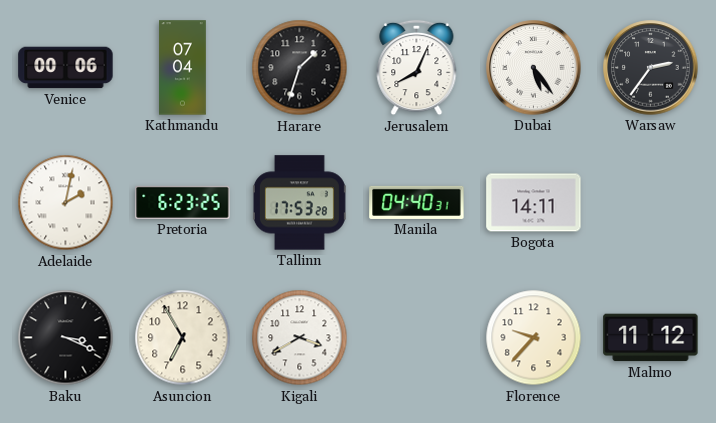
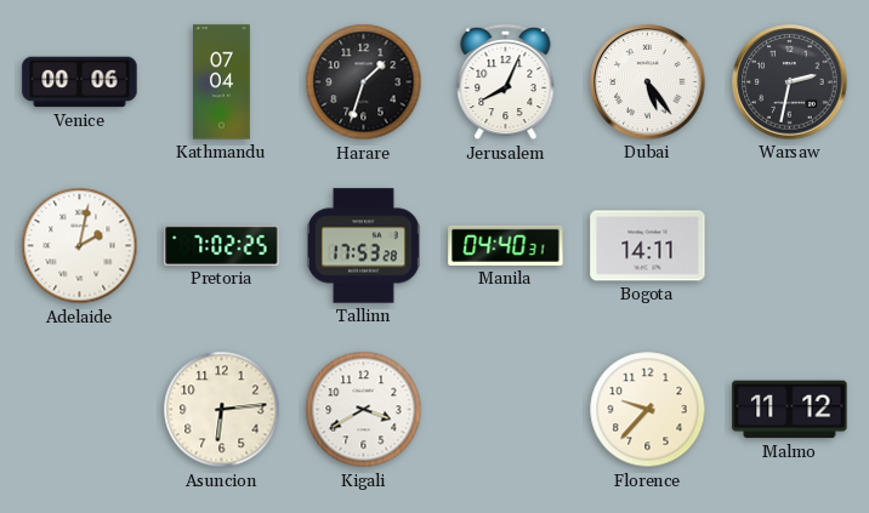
Warsaw: 2:36 -> 2:32
Pretoria: 6:23 -> 7:02
Baku: 3:19 -> none
Asuncion: 6:55 -> 6:14
